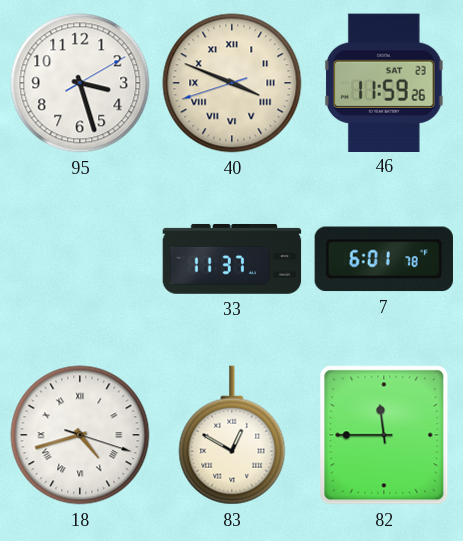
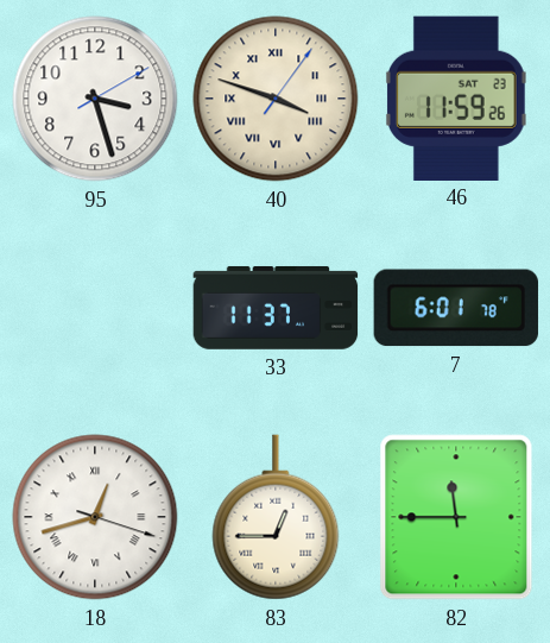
40: 3:48:42 -> 3:48:06
18: 4:42 -> 12:42
83: 12:50 -> 12:45
